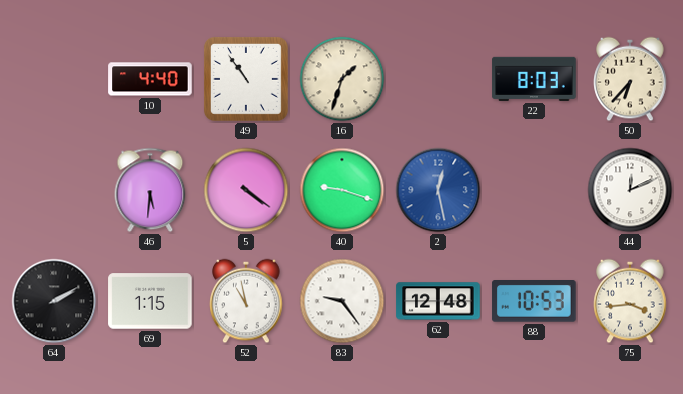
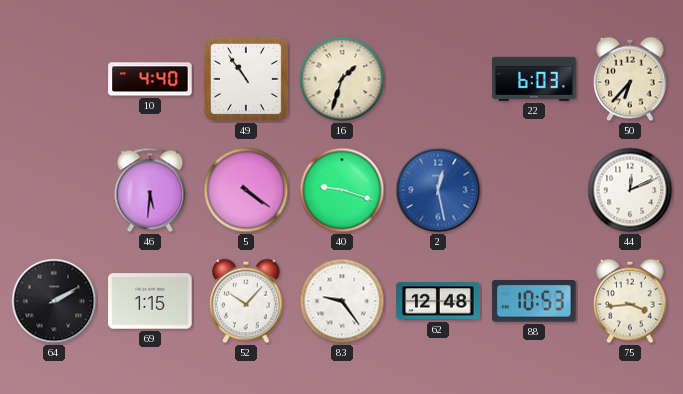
22: 8:03 -> 6:03
52: 10:58 -> 10:07
